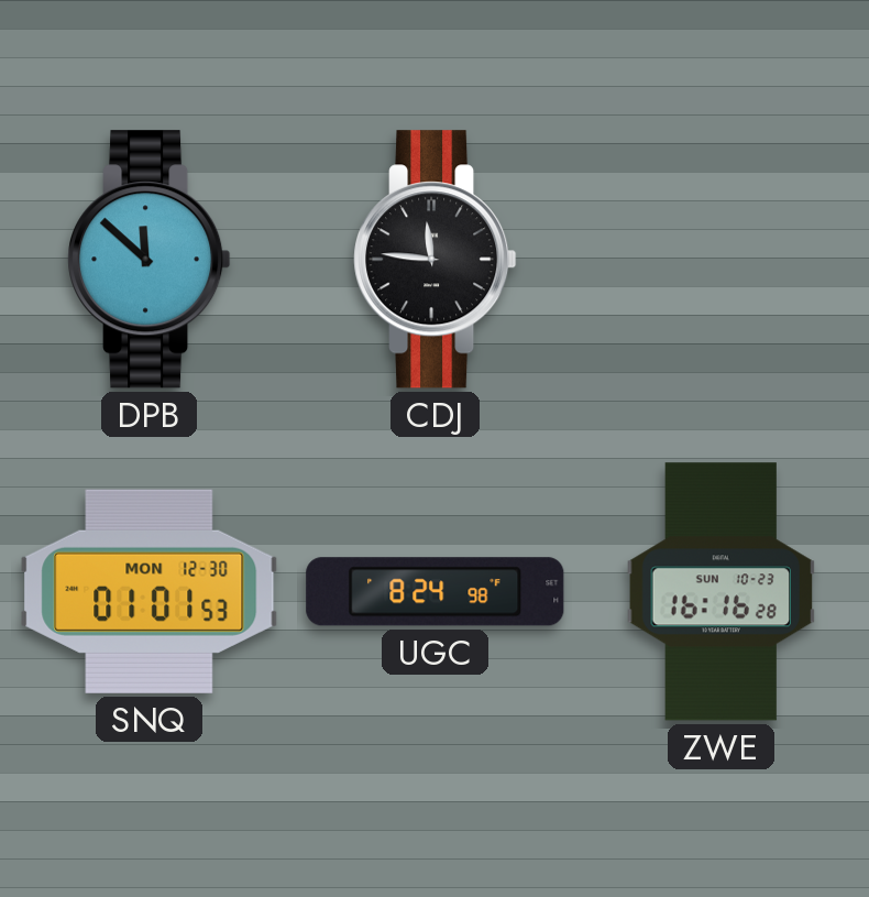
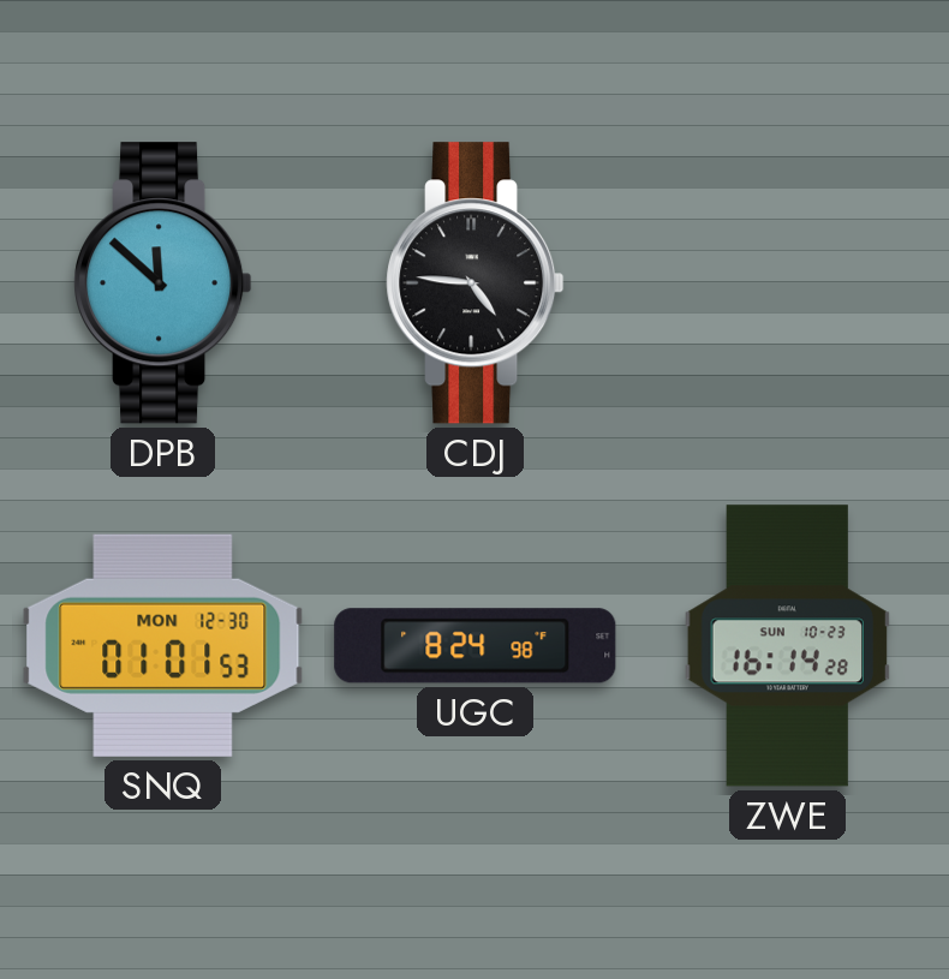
CDJ: 11:46 -> 4:46
ZWE: 16:16 -> 16:14
